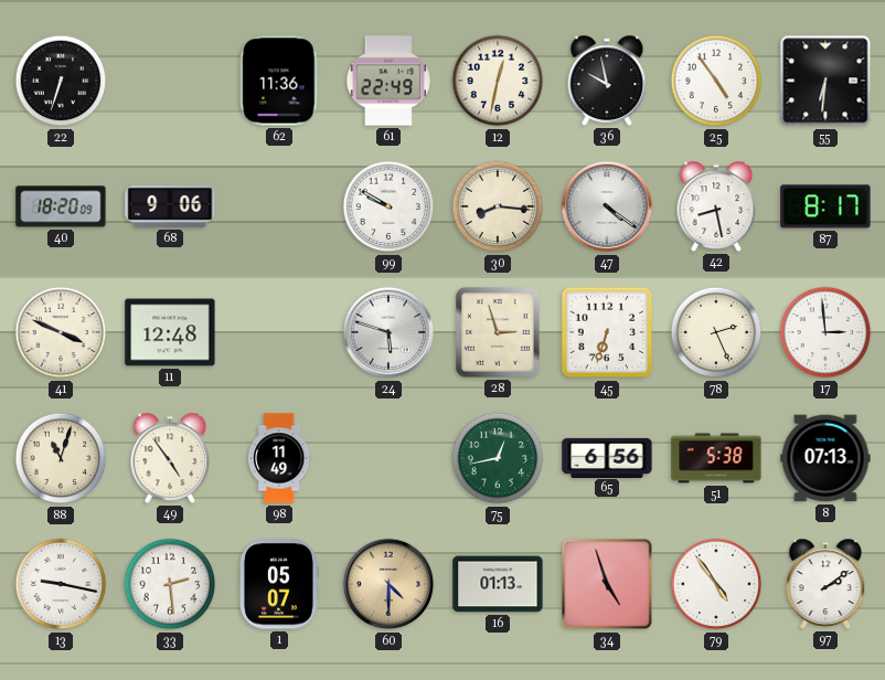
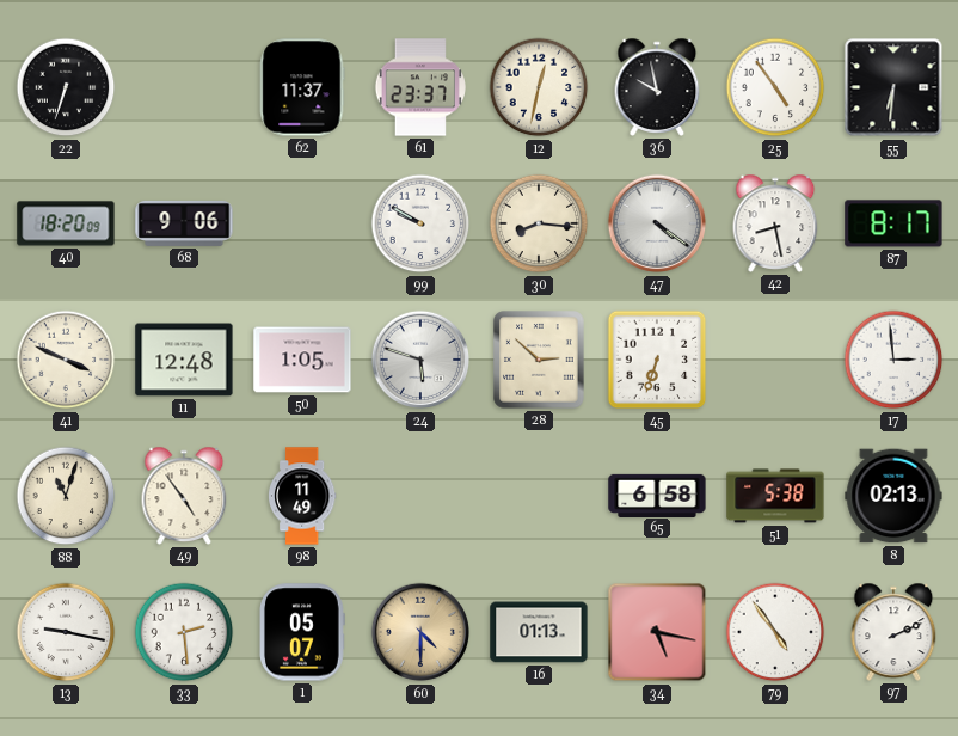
62: 11:36 -> 11:37
61: 22:49 -> 23:37
50: none -> 1:05
28: 2:57 -> 2:52
78: 2:26 -> none
75: 12:43 -> none
65: 6:56 -> 6:58
8: 07:13 -> 02:13
34: 4:57 -> 5:17
97: 2:09 -> 2:11
